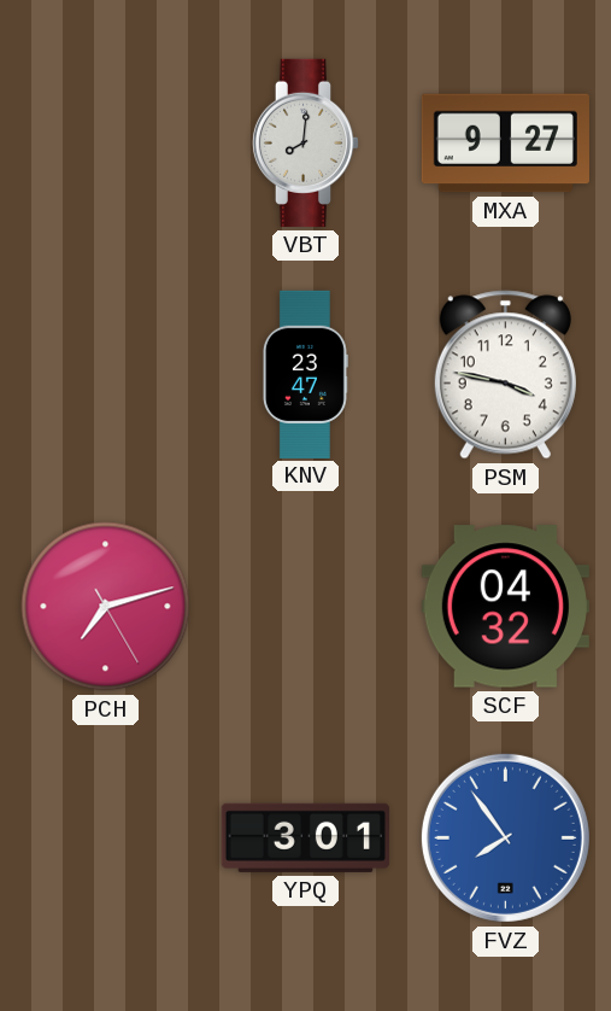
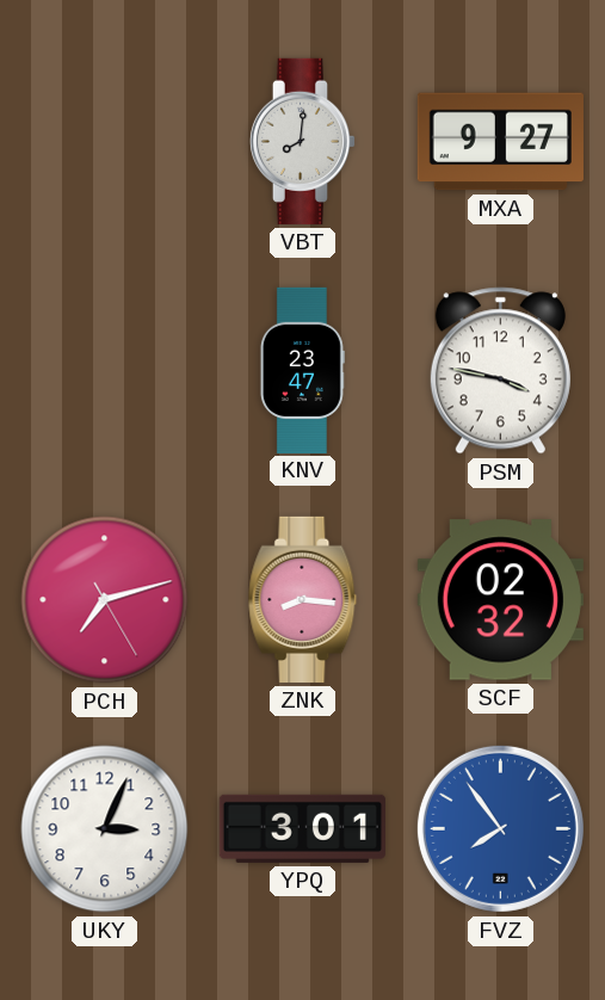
ZNK: none -> 8:16
SCF: 04:32 -> 02:32
UKY: none -> 3:04
